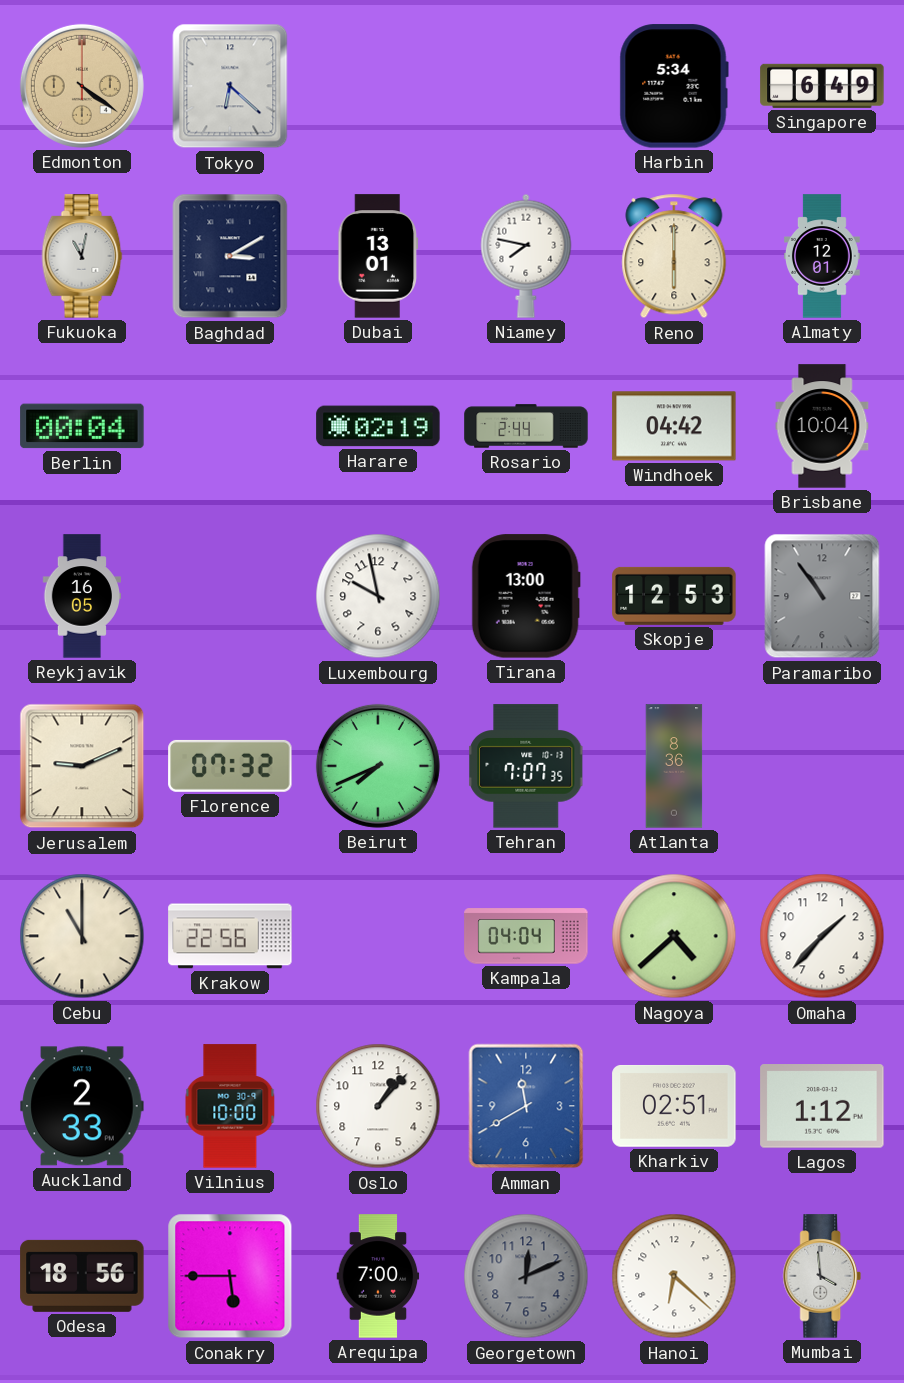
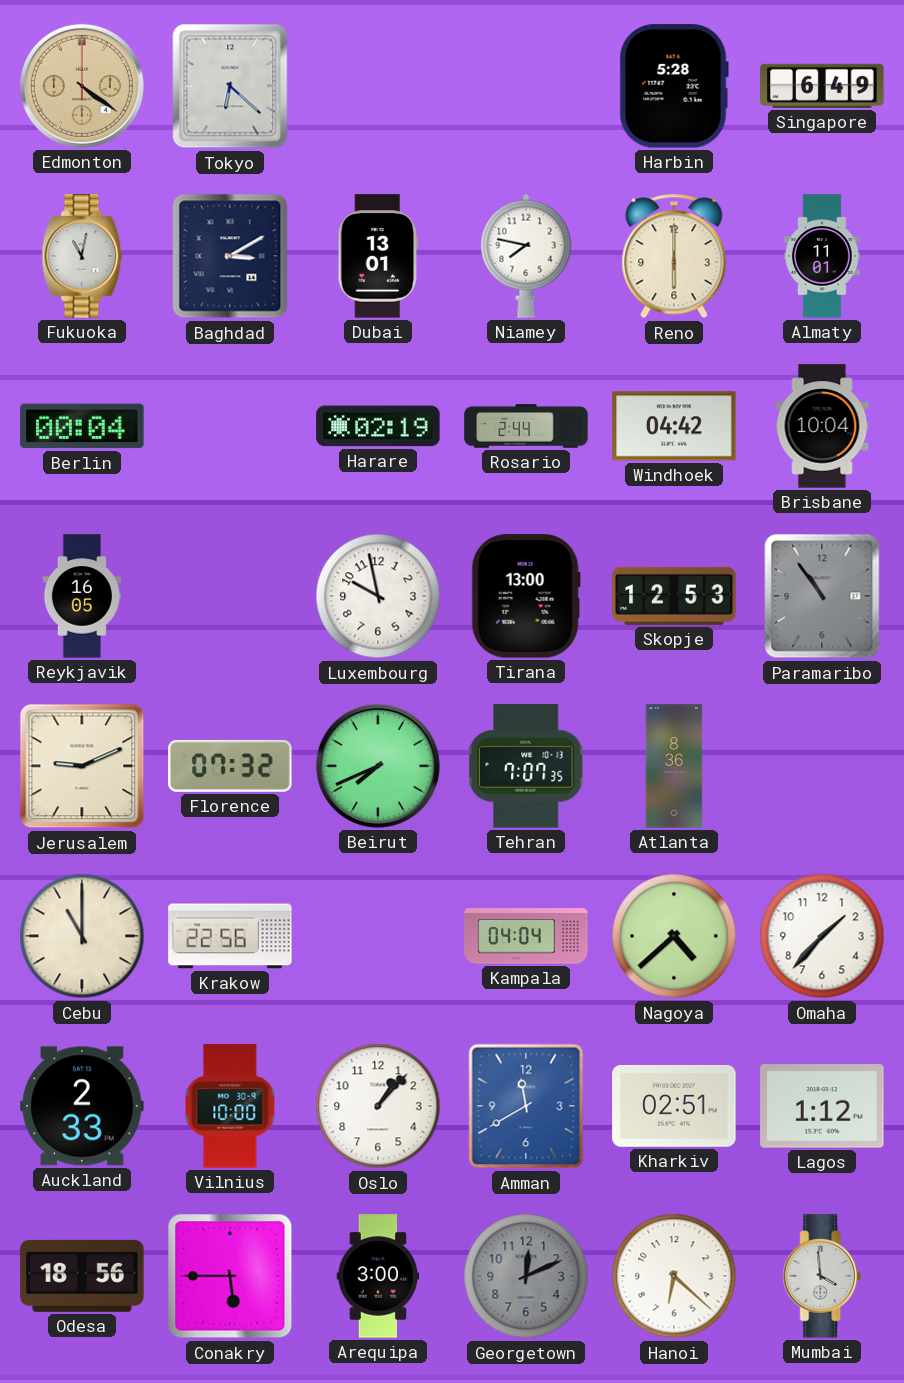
Harbin: 5:34 -> 5:28
Almaty: 12:01 -> 11:01
Arequipa: 7:00 -> 3:00
